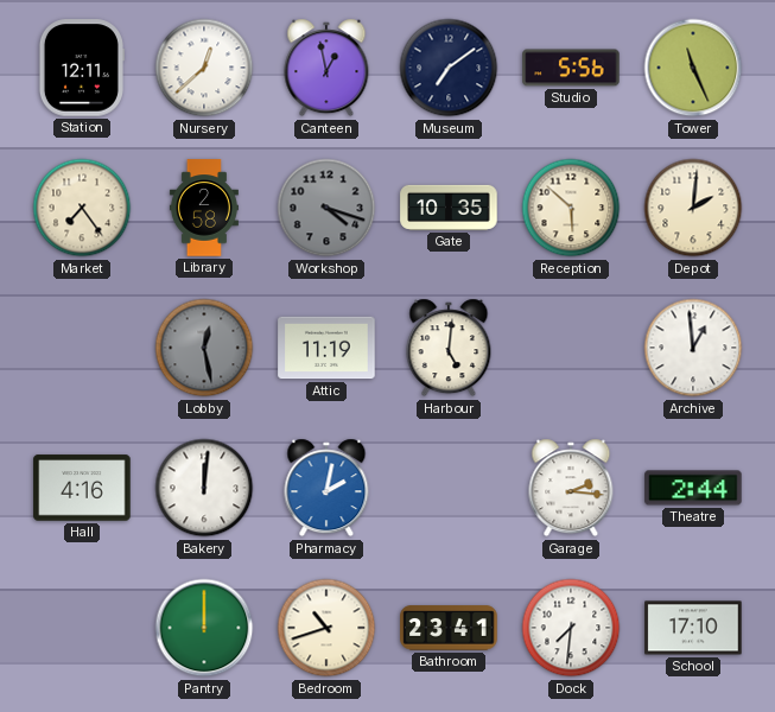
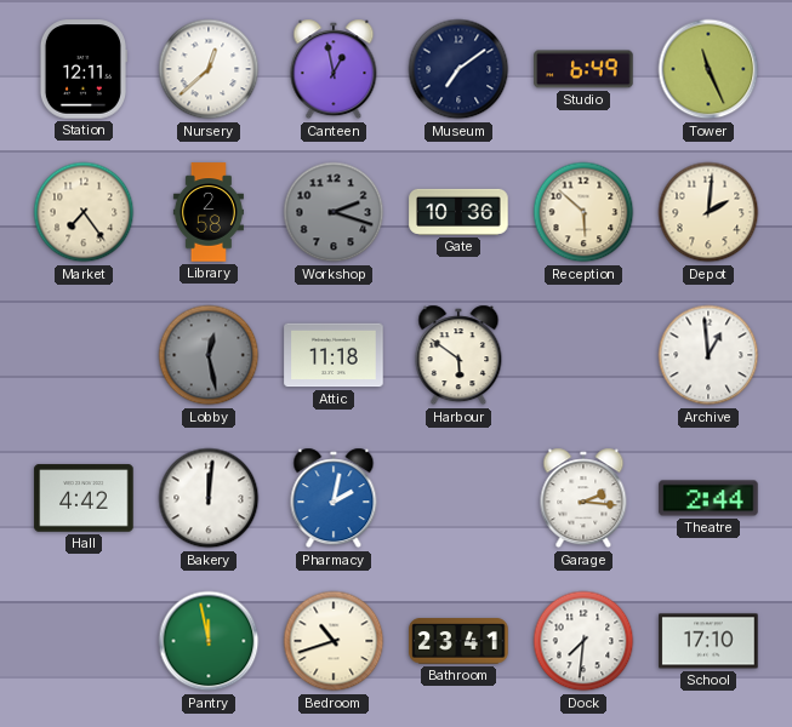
Studio: 5:56 -> 6:49
Workshop: 4:18 -> 2:18
Gate: 10:35 -> 10:36
Attic: 11:19 -> 11:18
Harbour: 5:01 -> 5:51
Hall: 4:16 -> 4:42
Pantry: 12:00 -> 11:58
